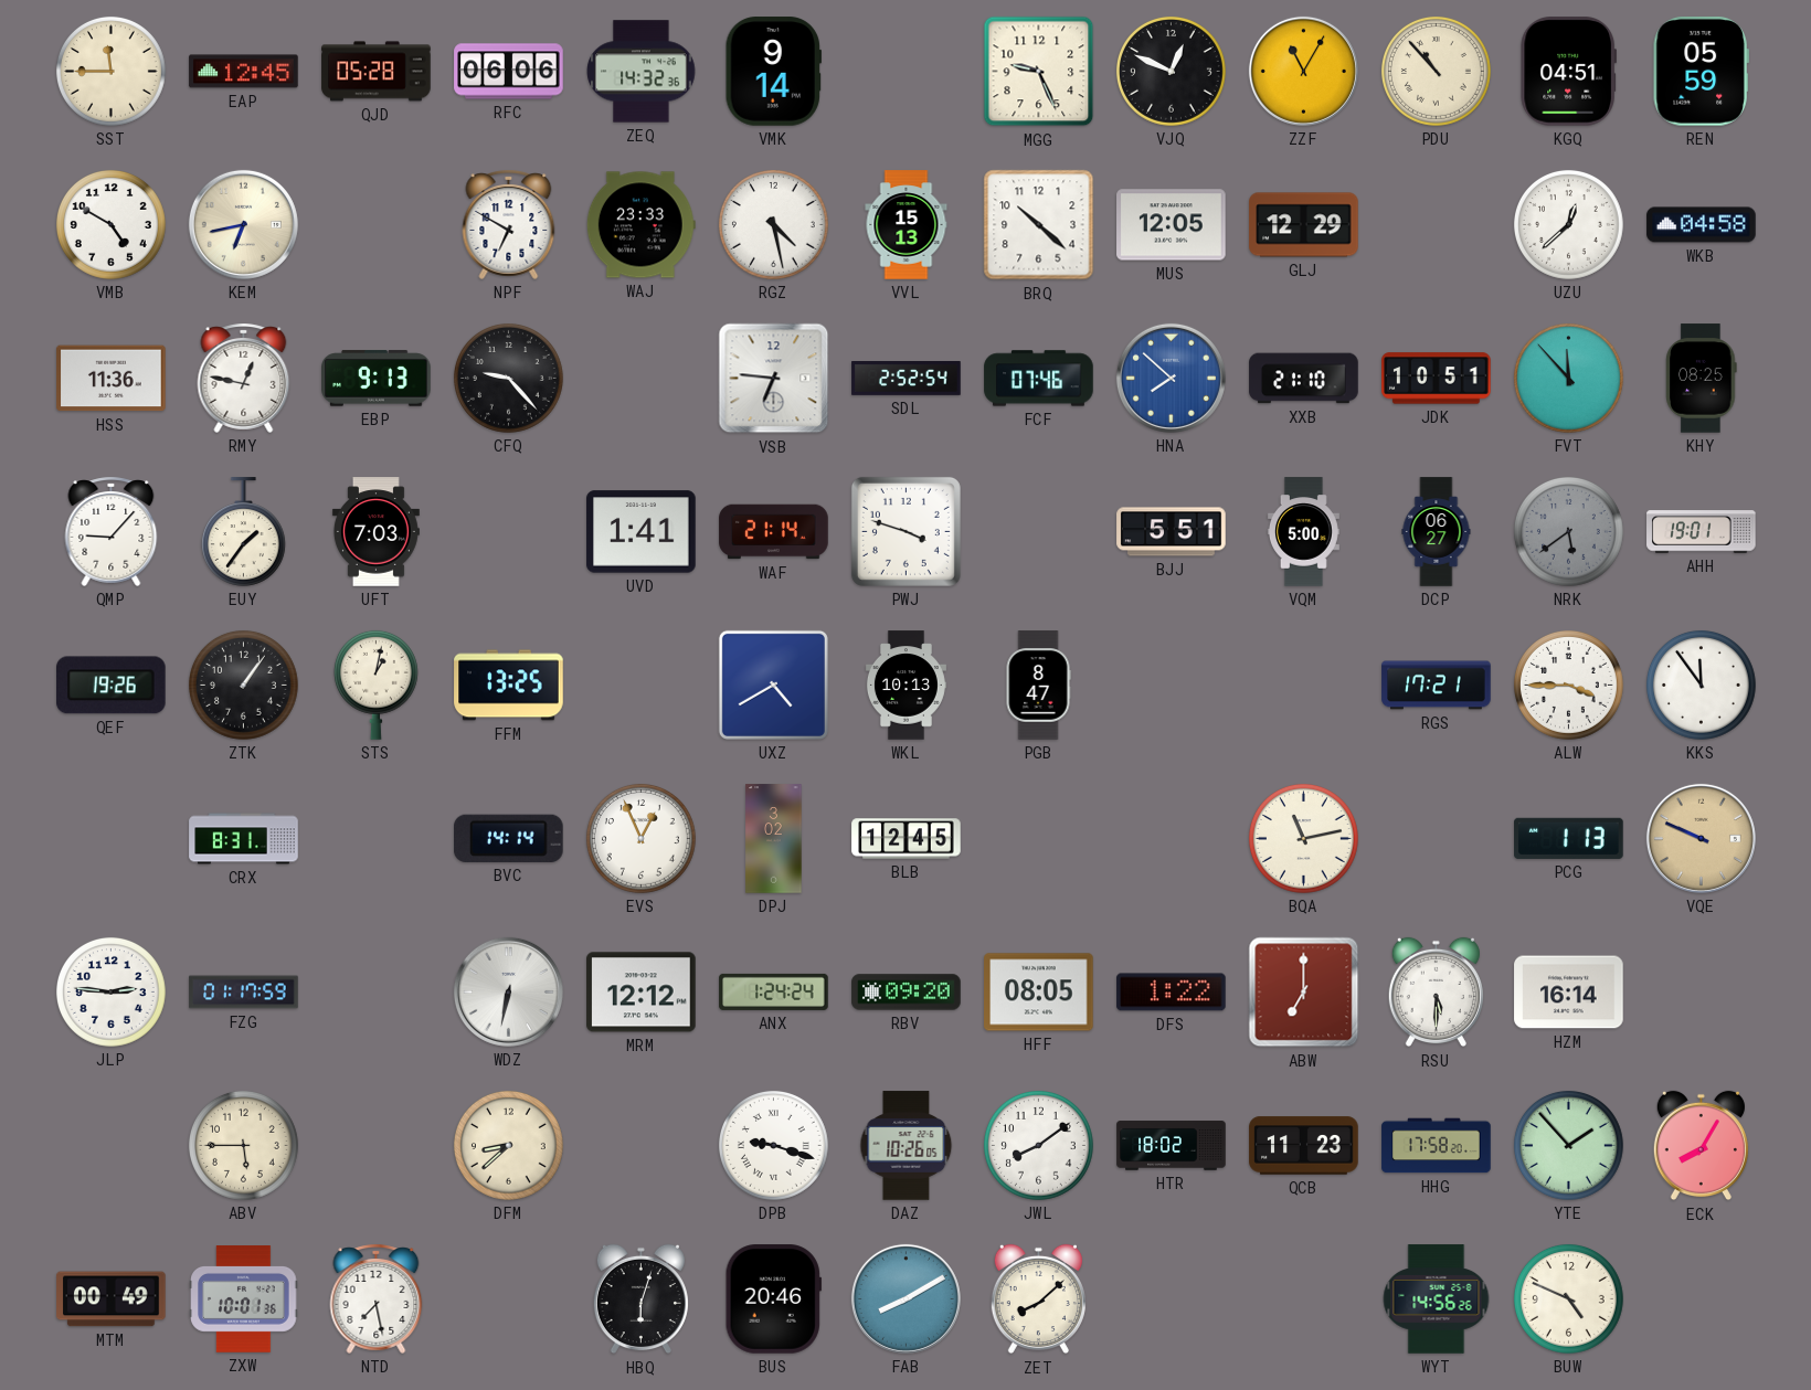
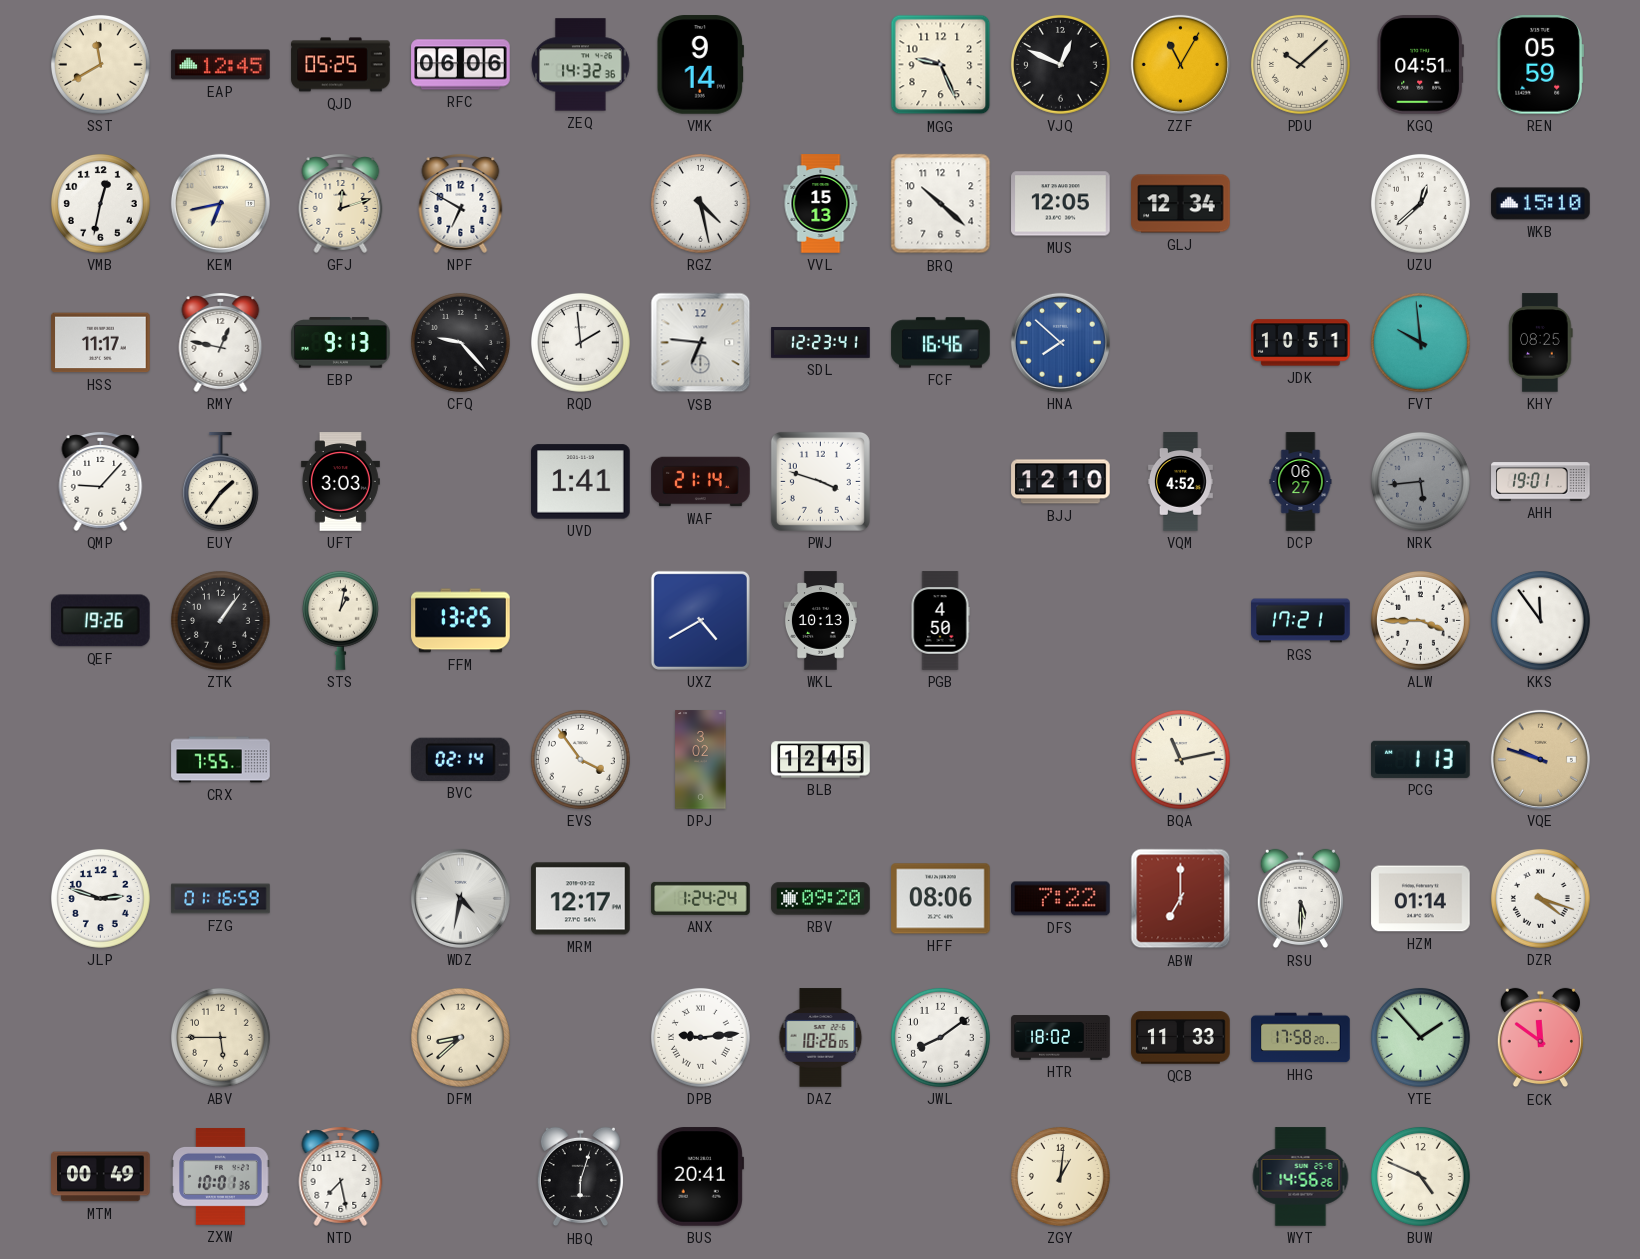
SST: 11:45 -> 11:40
QJD: 05:28 -> 05:25
PDU: 10:53 -> 10:08
VMB: 4:50 -> 12:32
GFJ: none -> 12:12
WAJ: 23:33 -> none
GLJ: 12:29 -> 12:34
WKB: 04:58 -> 15:10
HSS: 11:36 -> 11:17
RQD: none -> 1:59
SDL: 2:52 -> 12:23
FCF: 07:46 -> 16:46
XXB: 21:10 -> none
FVT: 11:53 -> 9:59
UFT: 7:03 -> 3:03
BJJ: 5:51 -> 12:10
VQM: 5:00 -> 4:52
NRK: 5:39 -> 5:44
PGB: 8:47 -> 4:50
CRX: 8:31 -> 7:55
BVC: 14:14 -> 02:14
EVS: 12:56 -> 3:54
VQE: 9:49 -> 9:48
JLP: 2:46 -> 2:48
FZG: 01:17 -> 01:16
WDZ: 6:32 -> 4:32
MRM: 12:12 -> 12:17
HFF: 08:05 -> 08:06
DFS: 1:22 -> 7:22
HZM: 16:14 -> 01:14
DZR: none -> 4:18
DPB: 9:18 -> 9:14
QCB: 11:23 -> 11:33
ECK: 8:05 -> 11:51
BUS: 20:46 -> 20:41
FAB: 8:10 -> none
ZET: 8:08 -> none
ZGY: none -> 1:01
